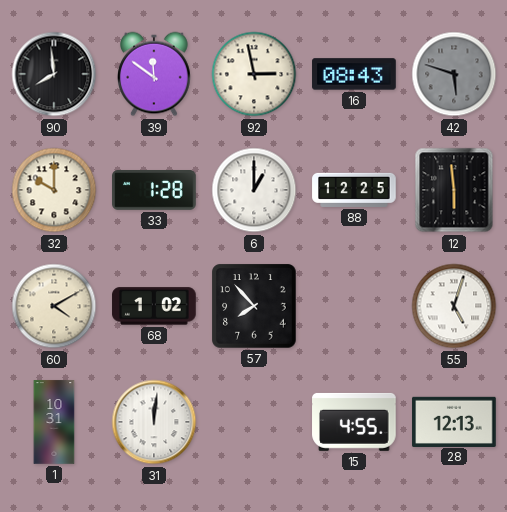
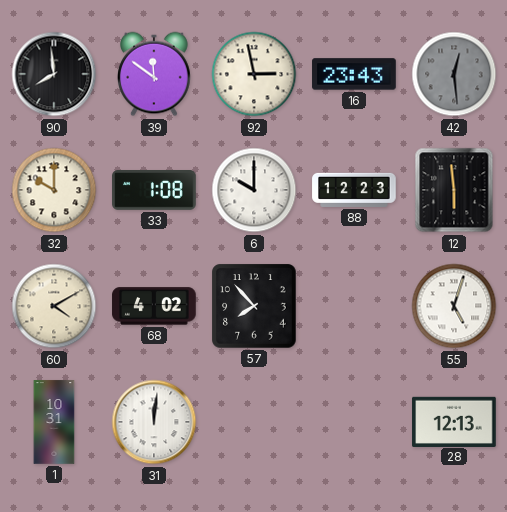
16: 08:43 -> 23:43
42: 5:48 -> 12:29
33: 1:28 -> 1:08
6: 1:00 -> 10:00
88: 12:25 -> 12:23
68: 1:02 -> 4:02
15: 4:55 -> none
